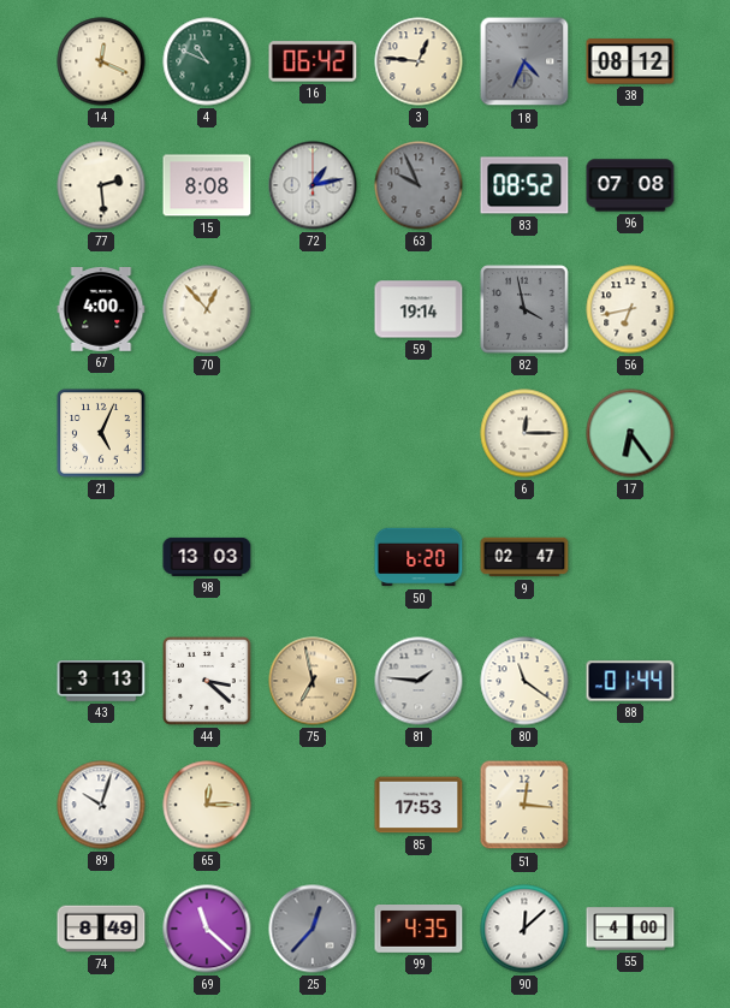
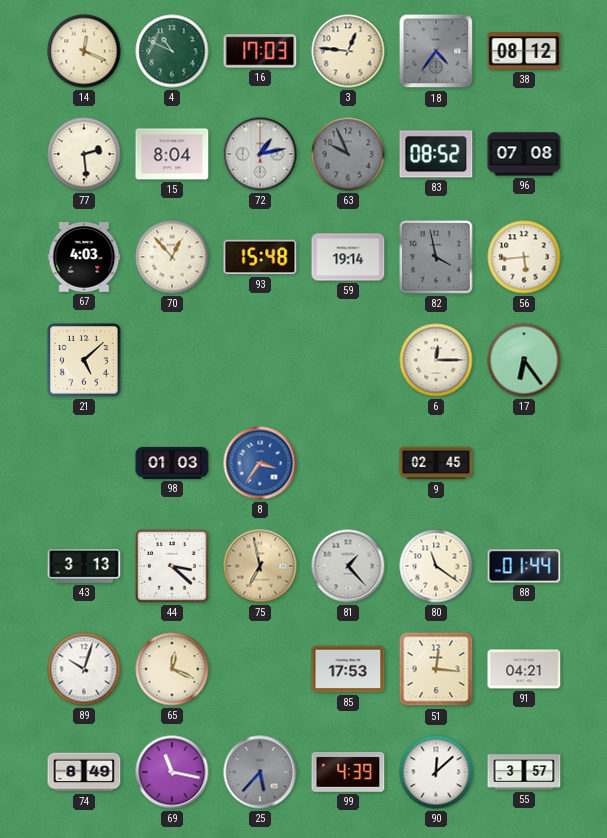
16: 06:42 -> 17:03
18: 4:34 -> 4:36
15: 8:08 -> 8:04
67: 4:00 -> 4:03
93: none -> 15:48
56: 6:43 -> 5:44
21: 5:04 -> 5:08
98: 13:03 -> 01:03
8: none -> 3:36
50: 6:20 -> none
9: 02:47 -> 02:45
81: 1:46 -> 1:23
65: 12:15 -> 12:19
91: none -> 04:21
69: 11:22 -> 11:17
25: 12:37 -> 5:37
99: 4:35 -> 4:39
55: 4:00 -> 3:57
